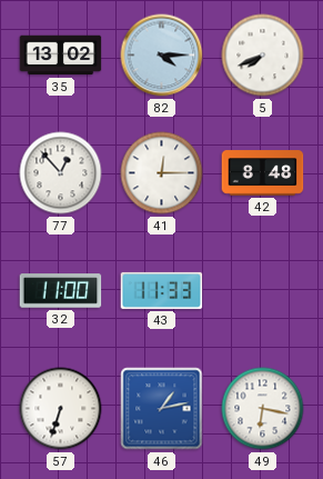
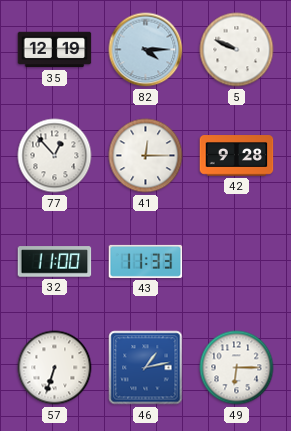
35: 13:02 -> 12:19
5: 7:41 -> 9:49
42: 8:48 -> 9:28
49: 6:17 -> 6:15
